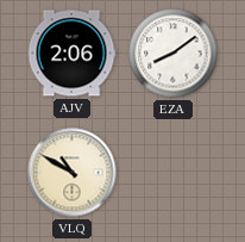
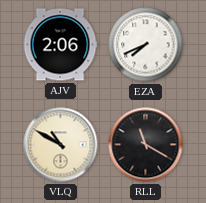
EZA: 8:09 -> 7:41
RLL: none -> 11:20
